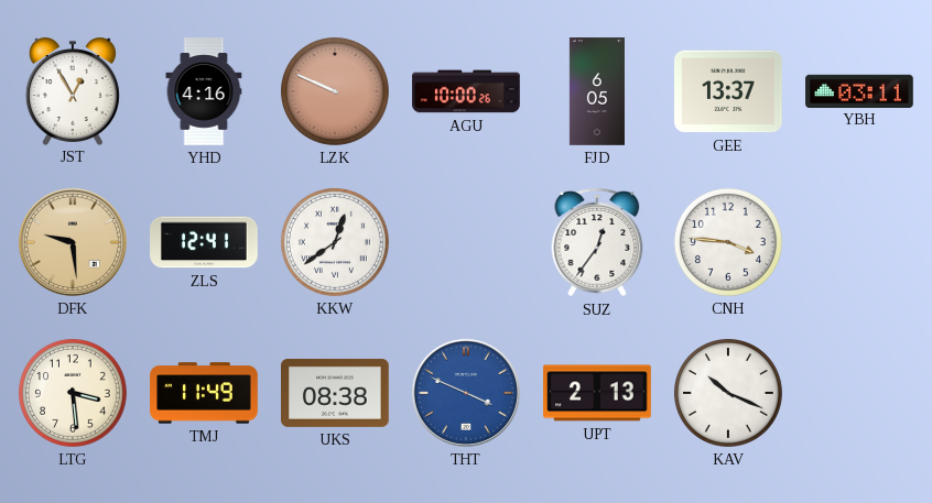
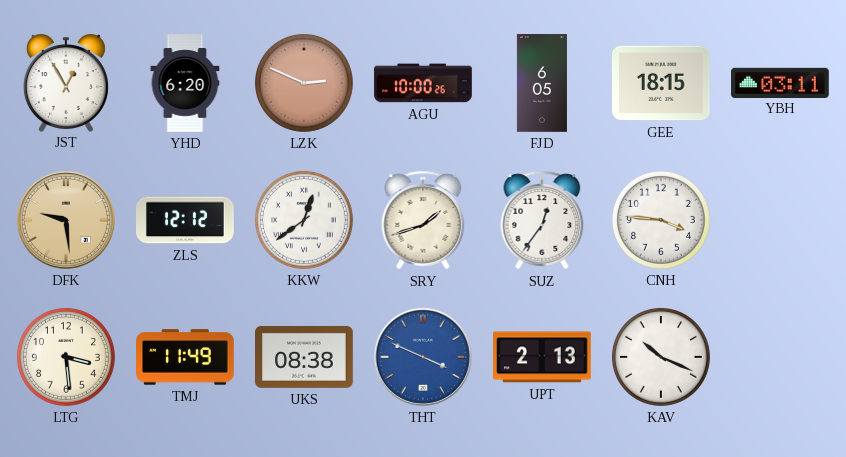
YHD: 4:16 -> 6:20
LZK: 9:49 -> 2:49
GEE: 13:37 -> 18:15
ZLS: 12:41 -> 12:12
SRY: none -> 1:42
